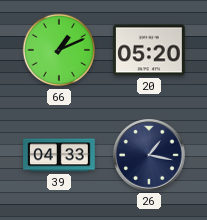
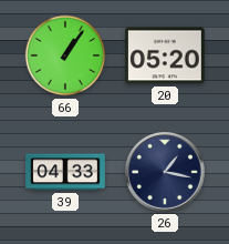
66: 1:11 -> 1:06
